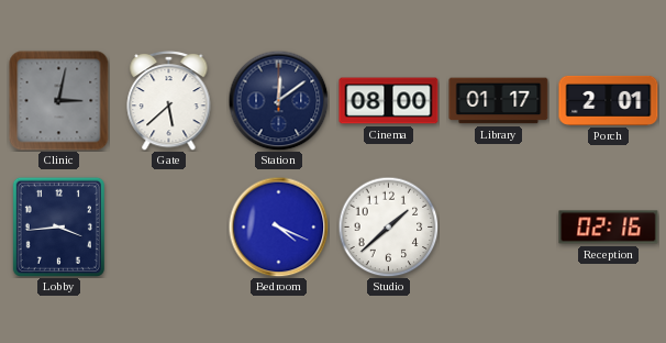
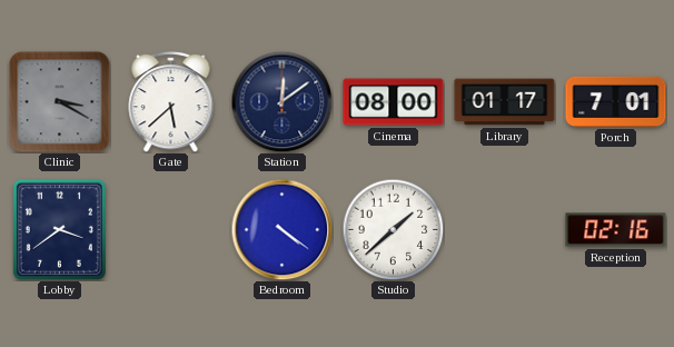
Clinic: 3:02 -> 3:20
Porch: 2:01 -> 7:01
Lobby: 3:44 -> 3:39
Bedroom: 4:19 -> 4:21
